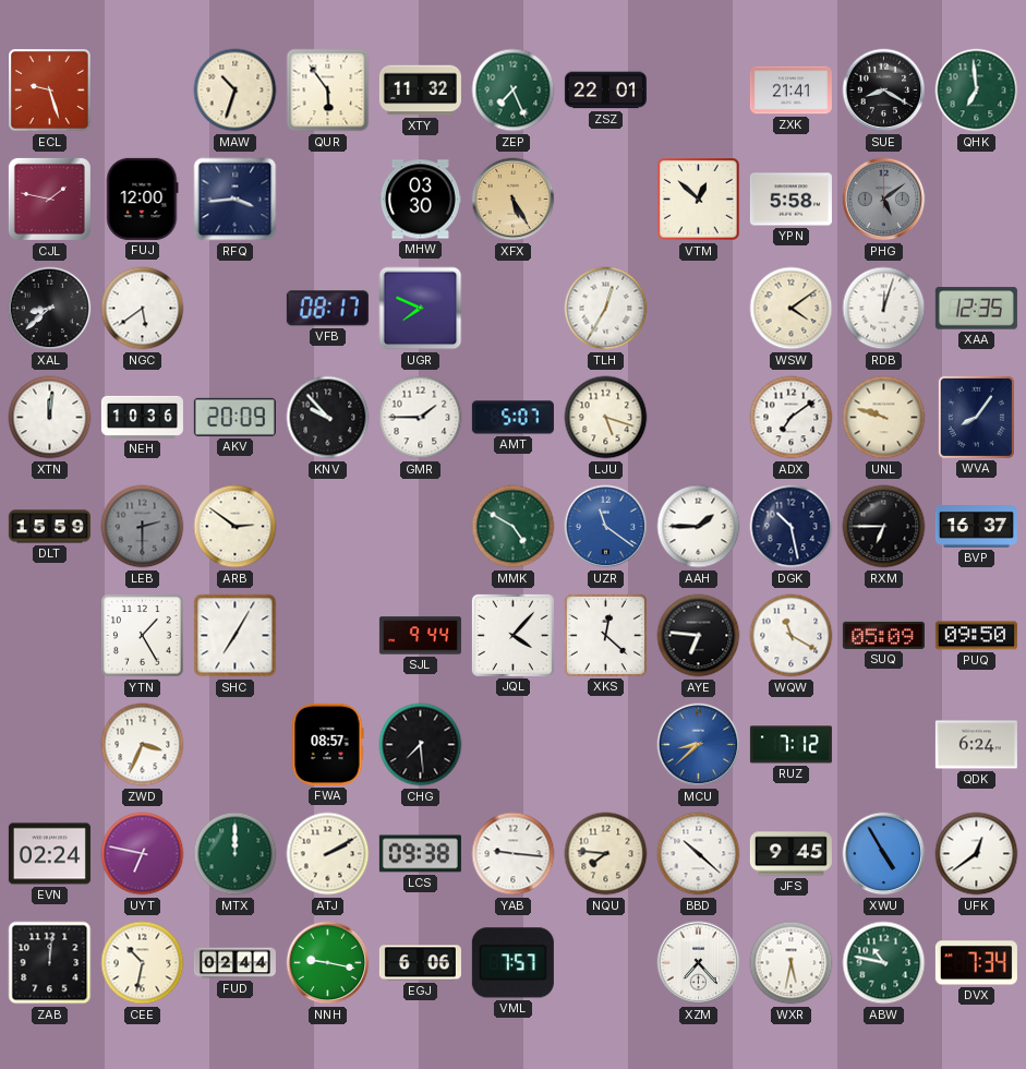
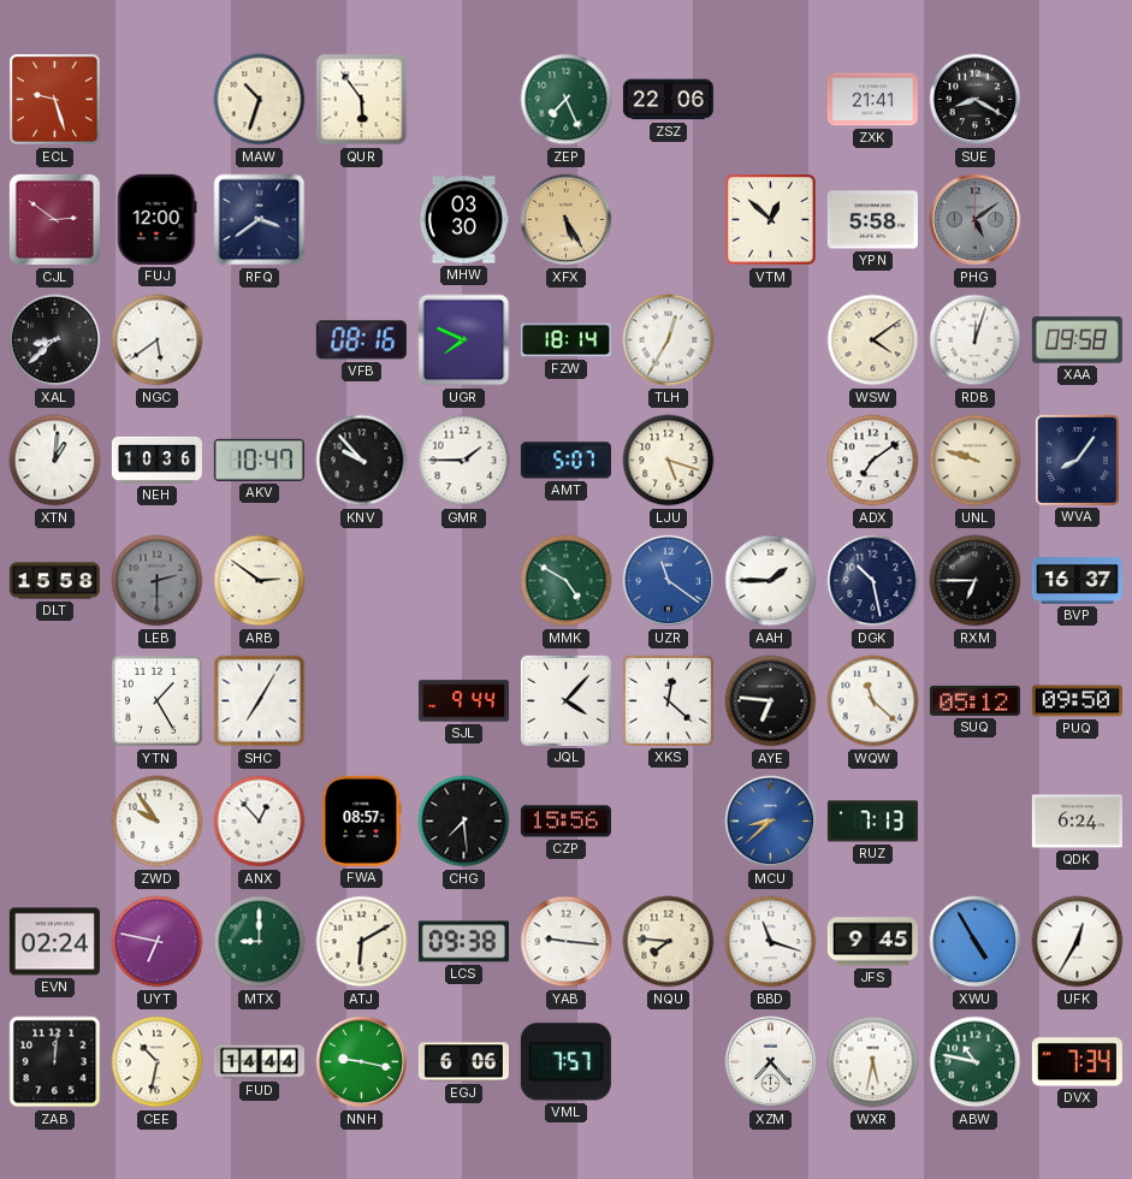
XTY: 11:32 -> none
ZSZ: 22:01 -> 22:06
QHK: 6:59 -> none
CJL: 1:47 -> 2:51
RFQ: 3:44 -> 3:39
VFB: 08:17 -> 08:16
FZW: none -> 18:14
XAA: 12:35 -> 09:58
XTN: 12:01 -> 1:01
AKV: 20:09 -> 10:47
DLT: 15:59 -> 15:58
WQW: 11:20 -> 11:22
SUQ: 05:09 -> 05:12
ZWD: 3:34 -> 9:54
ANX: none -> 12:53
CZP: none -> 15:56
RUZ: 7:12 -> 7:13
MTX: 12:00 -> 9:00
ATJ: 2:10 -> 6:10
BBD: 10:22 -> 11:18
UFK: 12:39 -> 12:35
FUD: 02:44 -> 14:44
